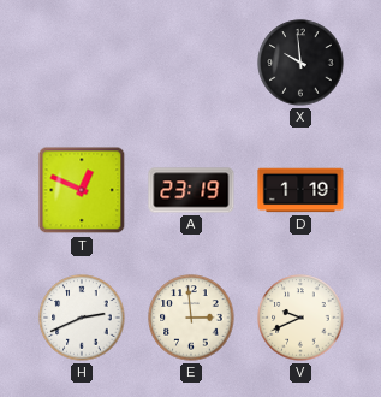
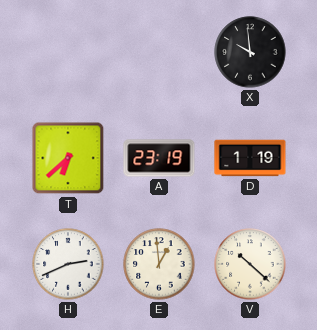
T: 12:49 -> 6:38
E: 2:59 -> 12:59
V: 9:41 -> 10:22
